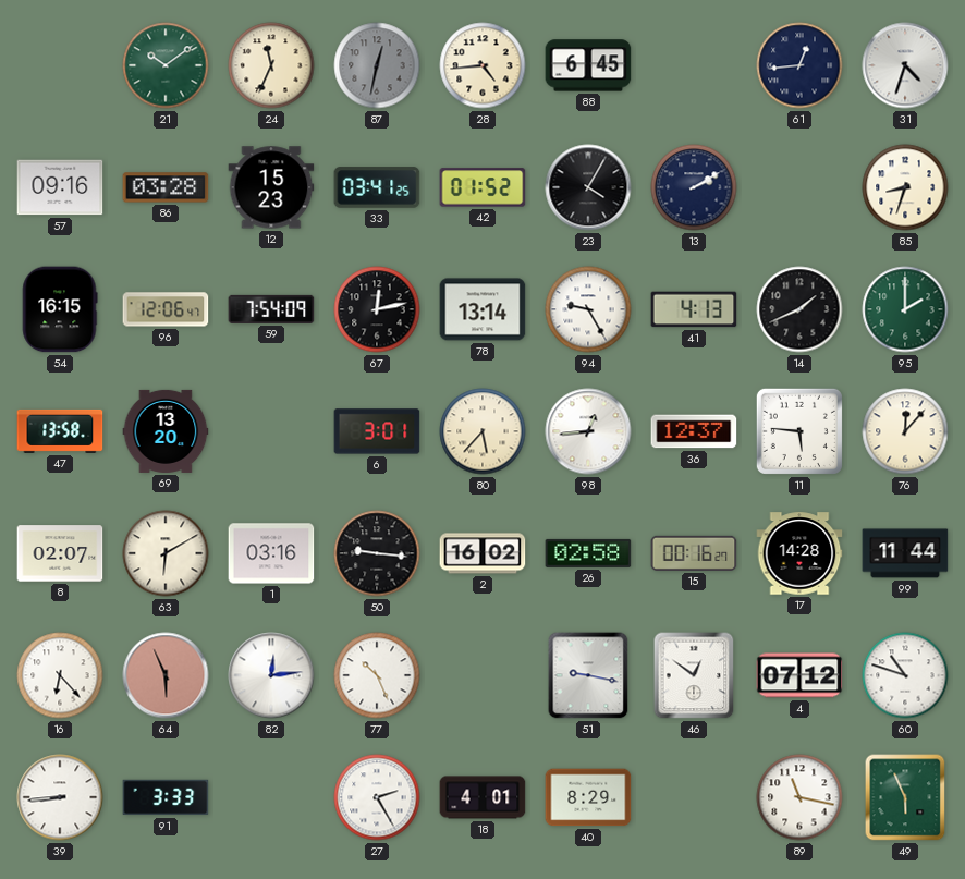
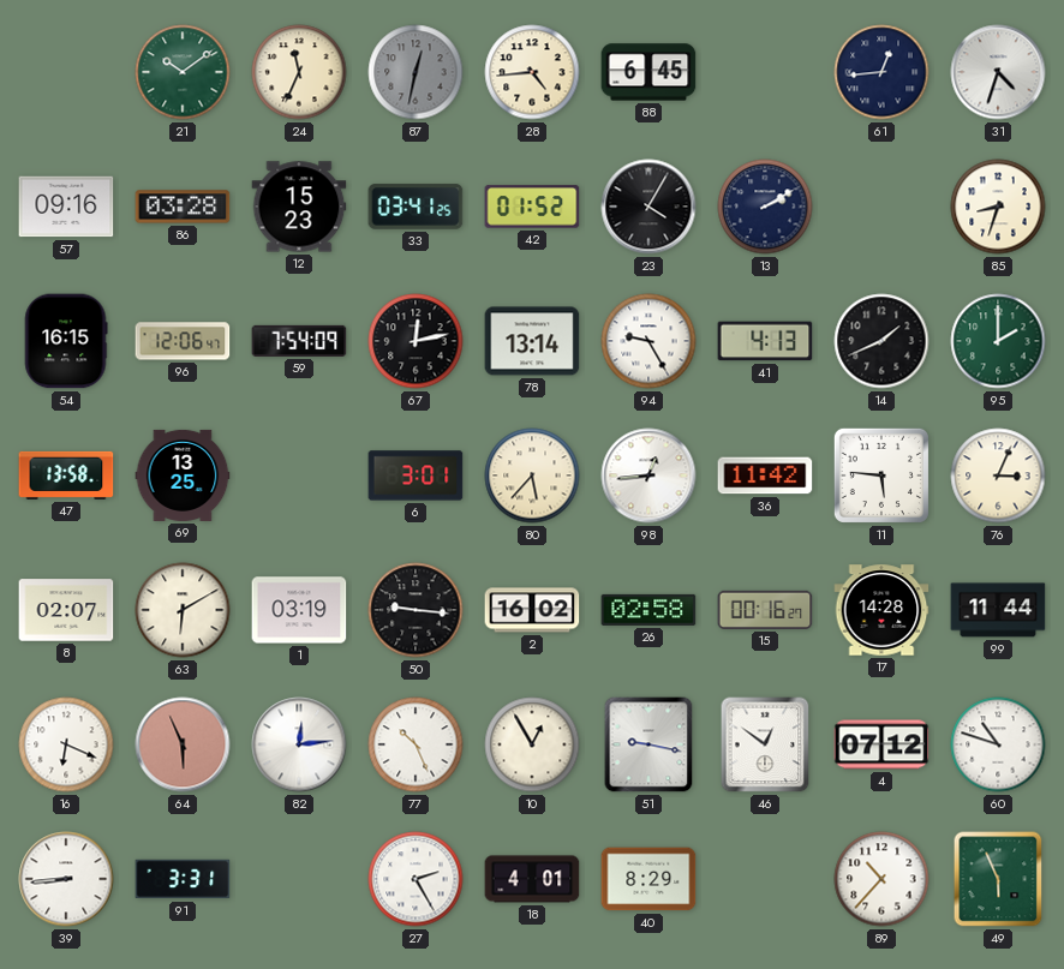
69: 13:20 -> 13:25
36: 12:37 -> 11:42
76: 12:07 -> 3:04
1: 03:16 -> 03:19
16: 6:23 -> 6:19
10: none -> 12:55
91: 3:33 -> 3:31
89: 11:17 -> 10:37
